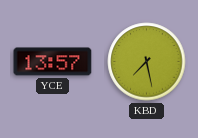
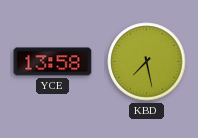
YCE: 13:57 -> 13:58
